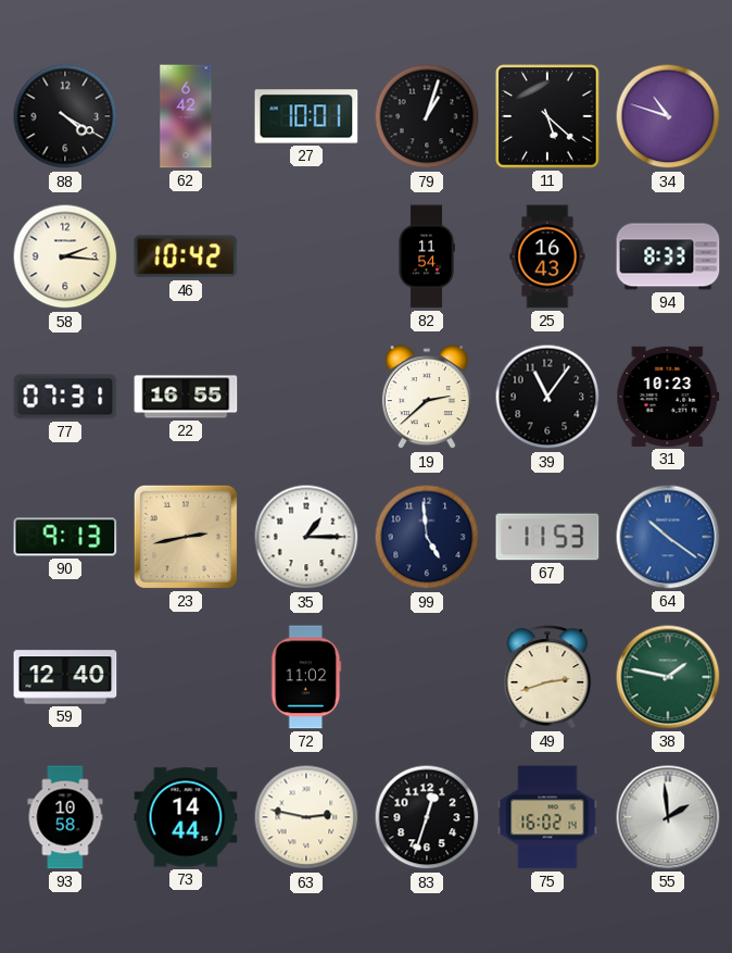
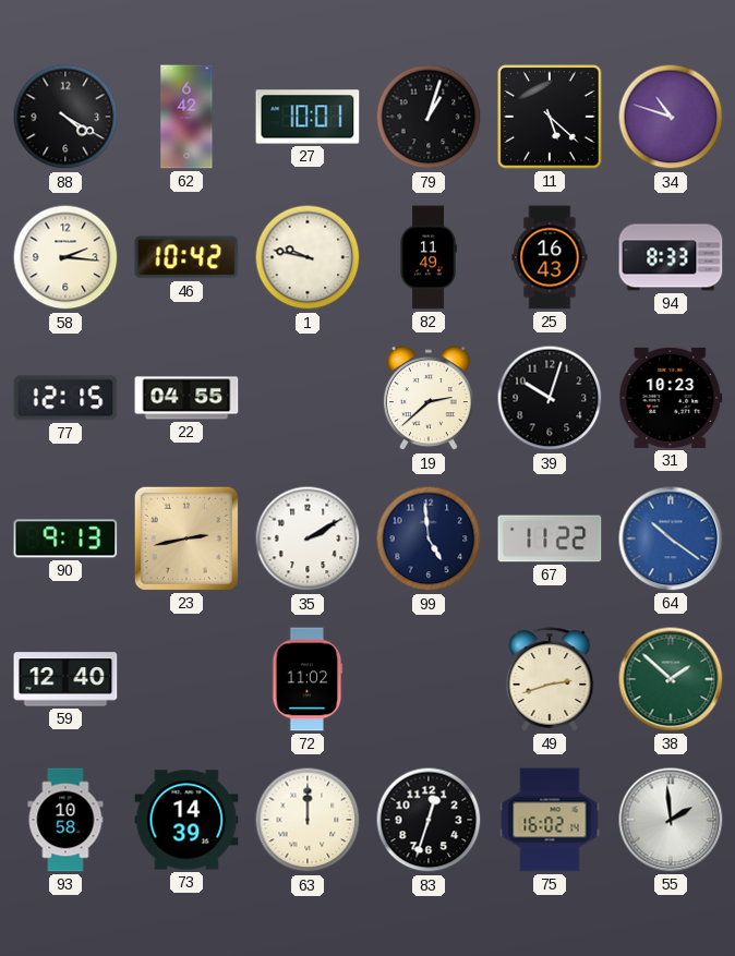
1: none -> 9:47
82: 11:54 -> 11:49
77: 07:31 -> 12:15
22: 16:55 -> 04:55
39: 11:06 -> 10:03
35: 1:15 -> 2:10
67: 11:53 -> 11:22
38: 1:47 -> 1:52
73: 14:44 -> 14:39
63: 2:47 -> 12:00
